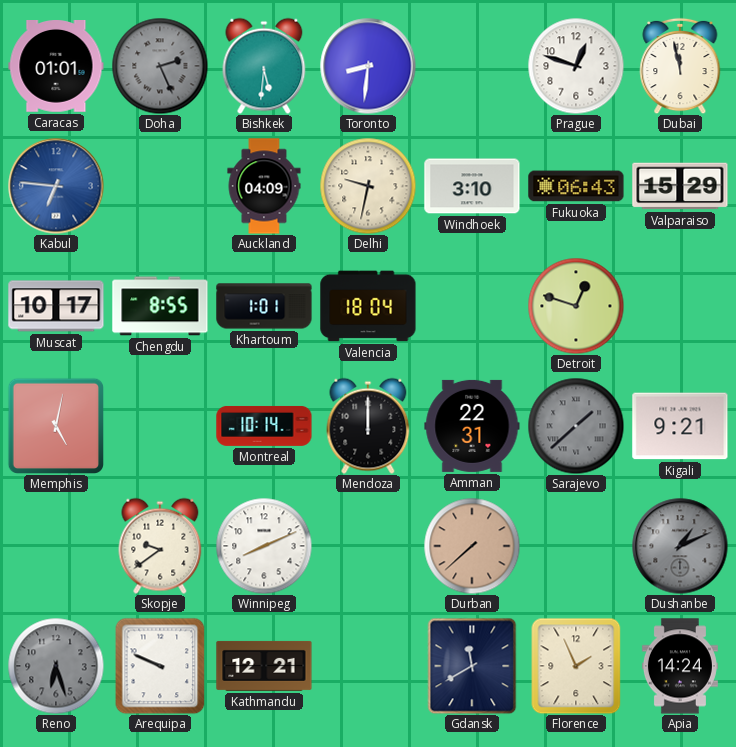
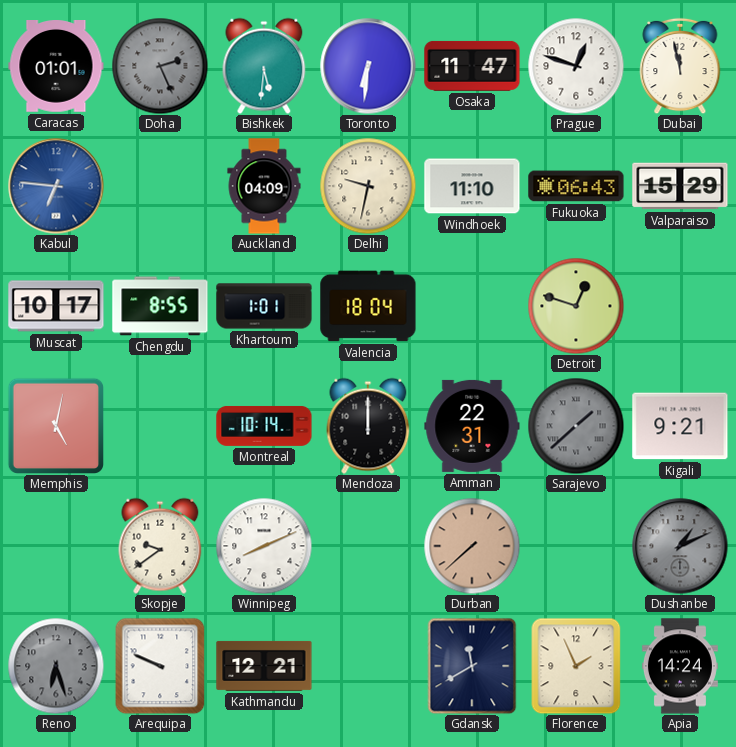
Toronto: 8:31 -> 6:31
Osaka: none -> 11:47
Windhoek: 3:10 -> 11:10
